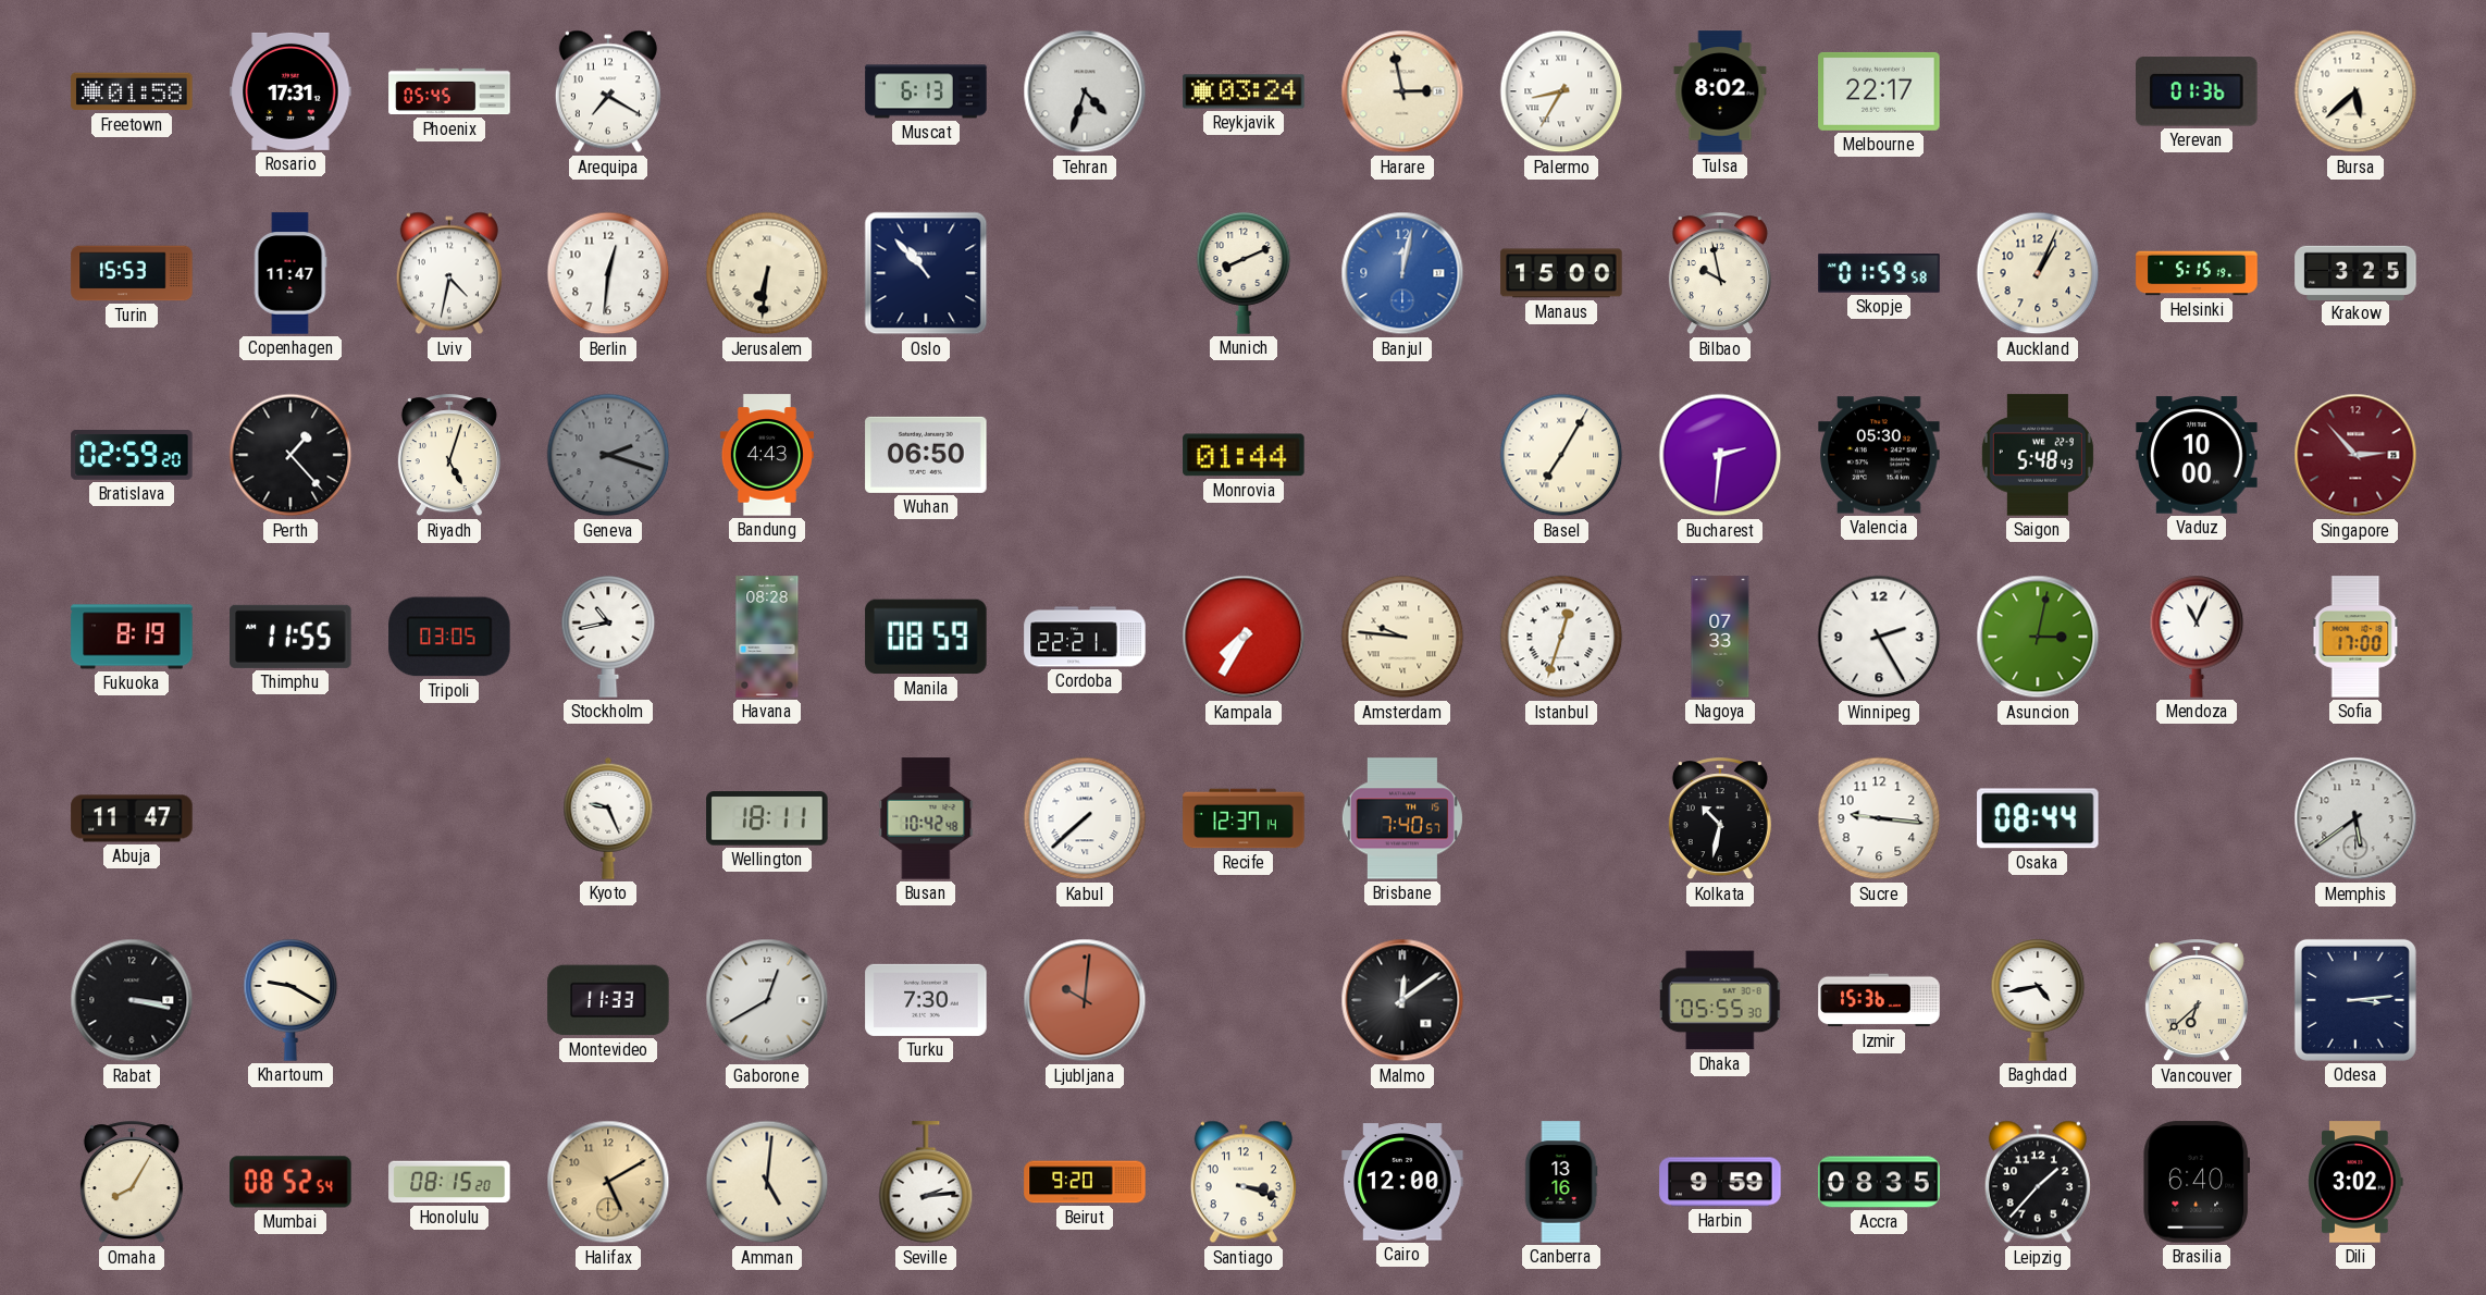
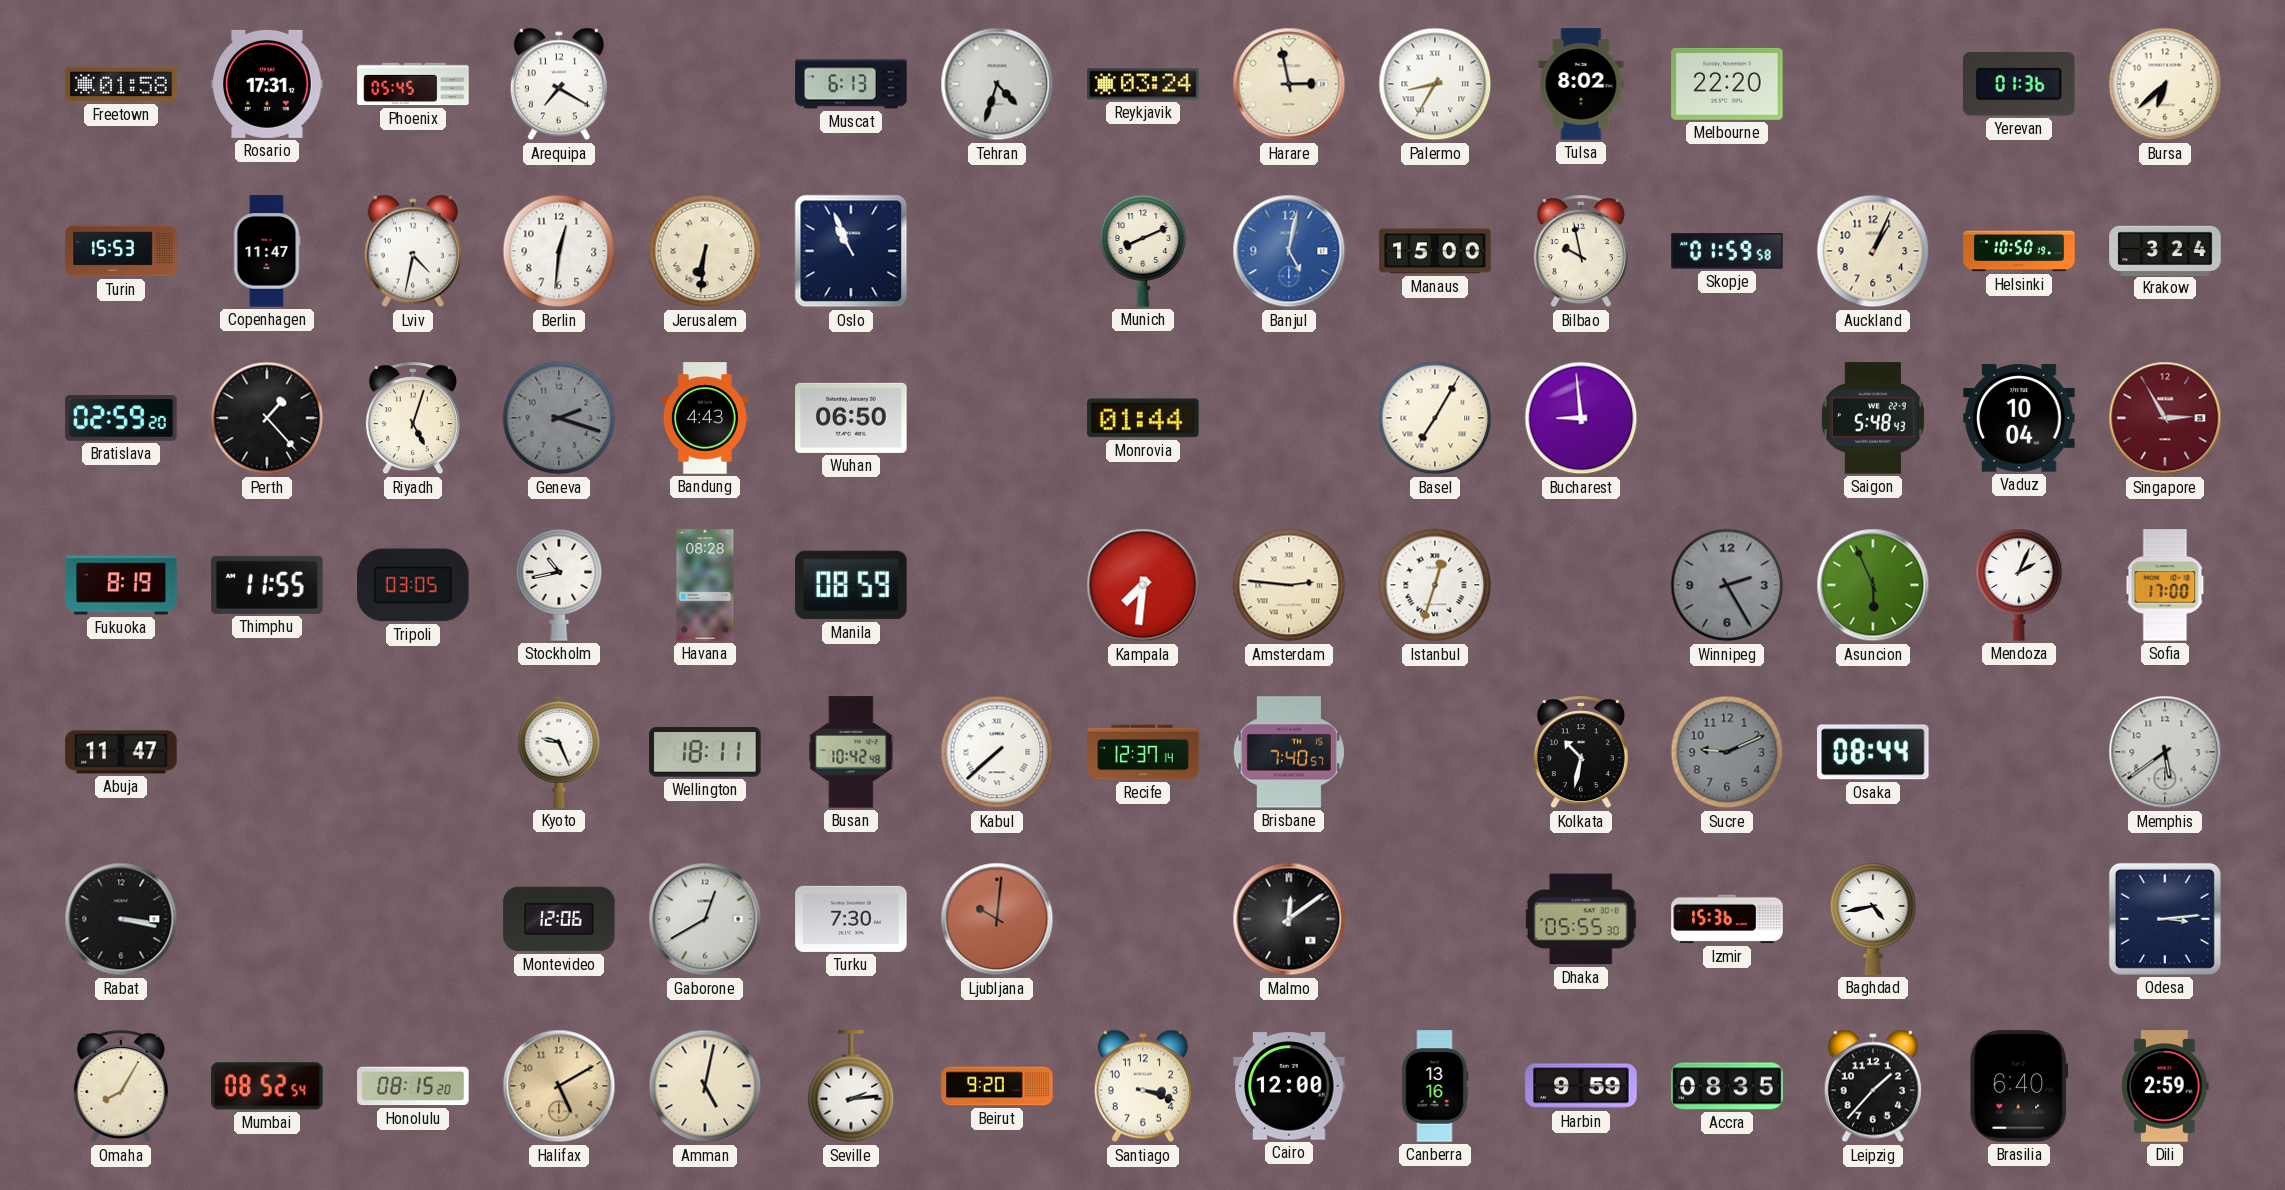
Melbourne: 22:17 -> 22:20
Bursa: 5:38 -> 6:38
Oslo: 10:53 -> 10:56
Banjul: 12:02 -> 5:02
Helsinki: 5:15 -> 10:50
Krakow: 3:25 -> 3:24
Bucharest: 2:31 -> 8:59
Valencia: 05:30 -> none
Vaduz: 10:00 -> 10:04
Singapore: 2:53 -> 2:55
Cordoba: 22:21 -> none
Kampala: 7:35 -> 7:31
Amsterdam: 9:46 -> 2:46
Nagoya: 07:33 -> none
Winnipeg dial: white -> grey
Asuncion: 3:02 -> 5:56
Mendoza: 11:04 -> 2:04
Sucre: 9:16 -> 9:11
Sucre dial: white -> grey
Khartoum: 9:20 -> none
Montevideo: 11:33 -> 12:06
Vancouver: 6:38 -> none
Amman: 5:01 -> 5:02
Dili: 3:02 -> 2:59
